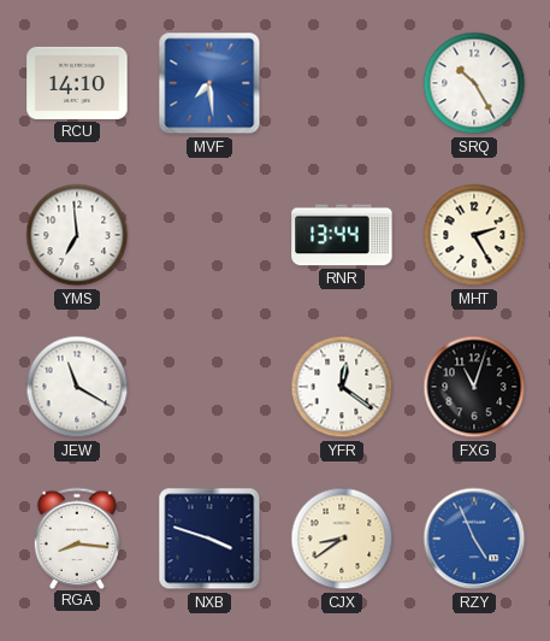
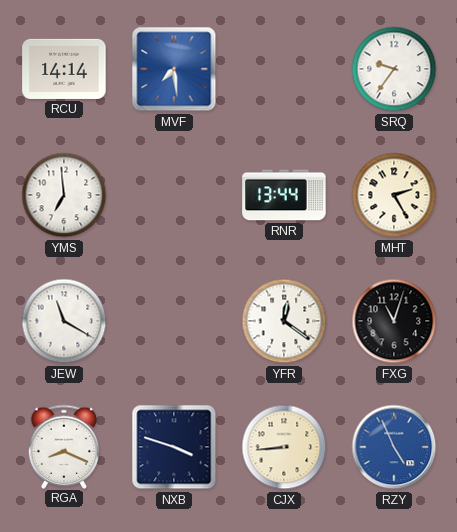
RCU: 14:10 -> 14:14
SRQ: 10:25 -> 9:36
RGA: 8:16 -> 8:19
CJX: 8:39 -> 8:44
